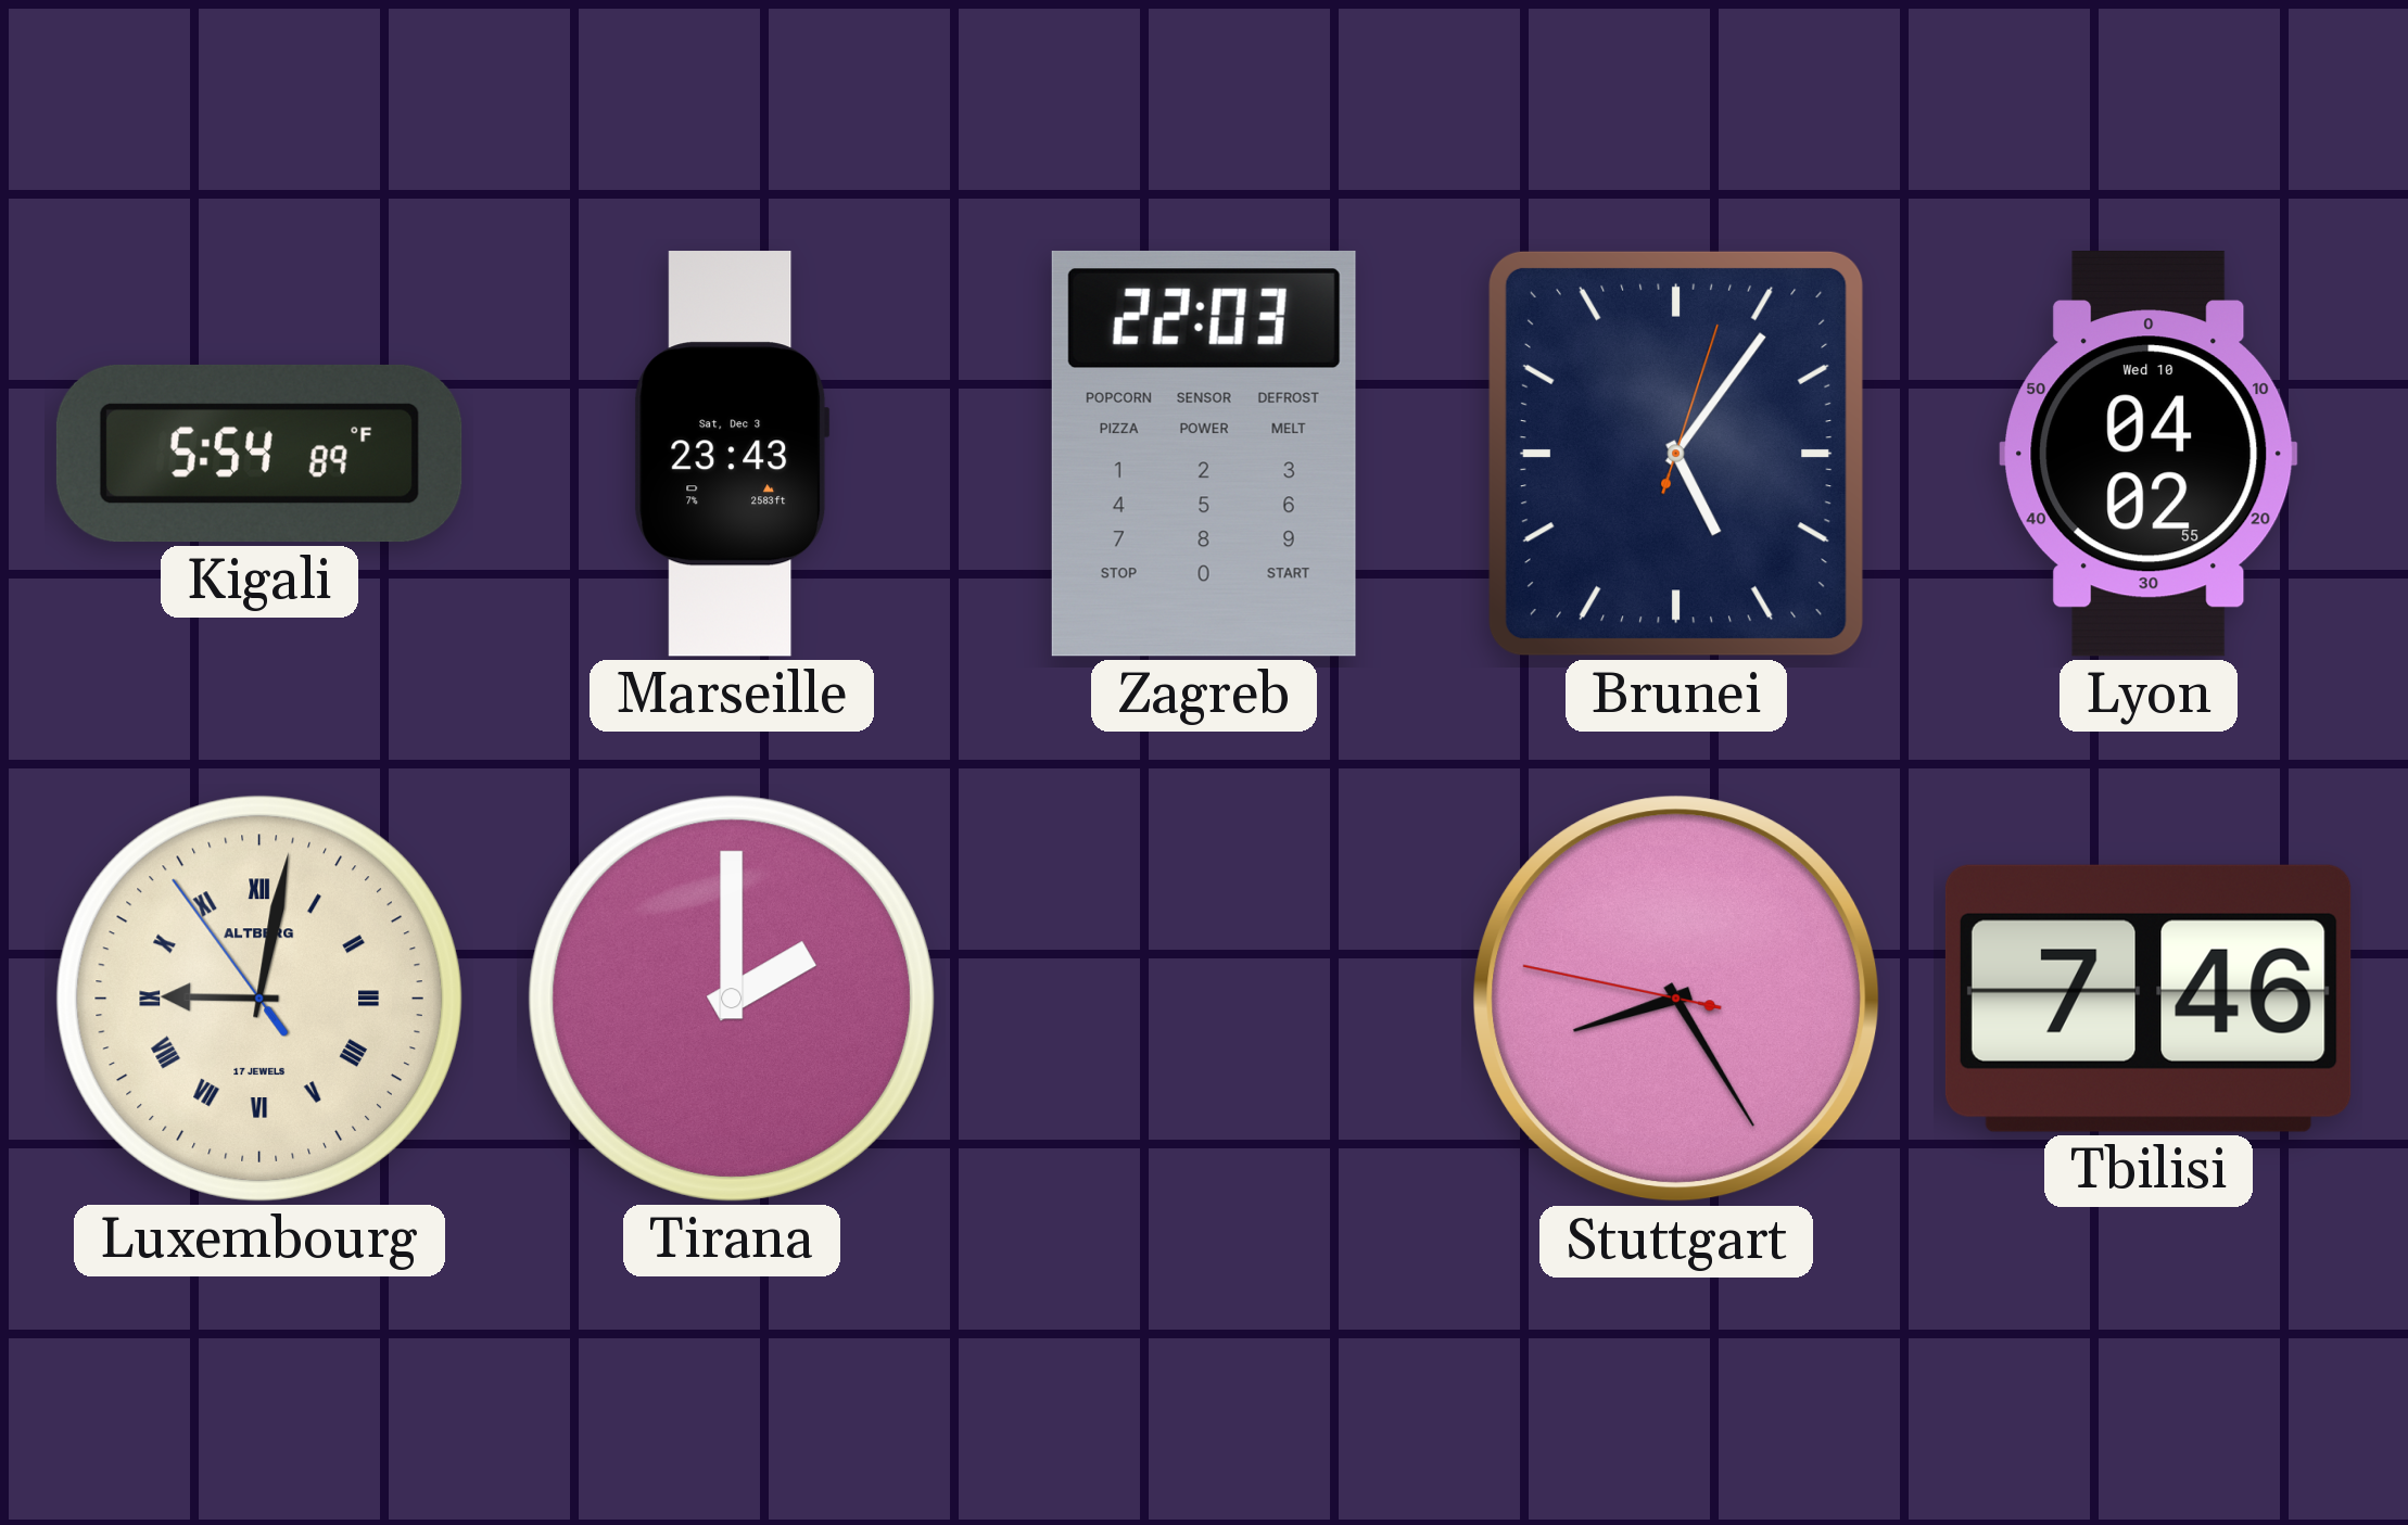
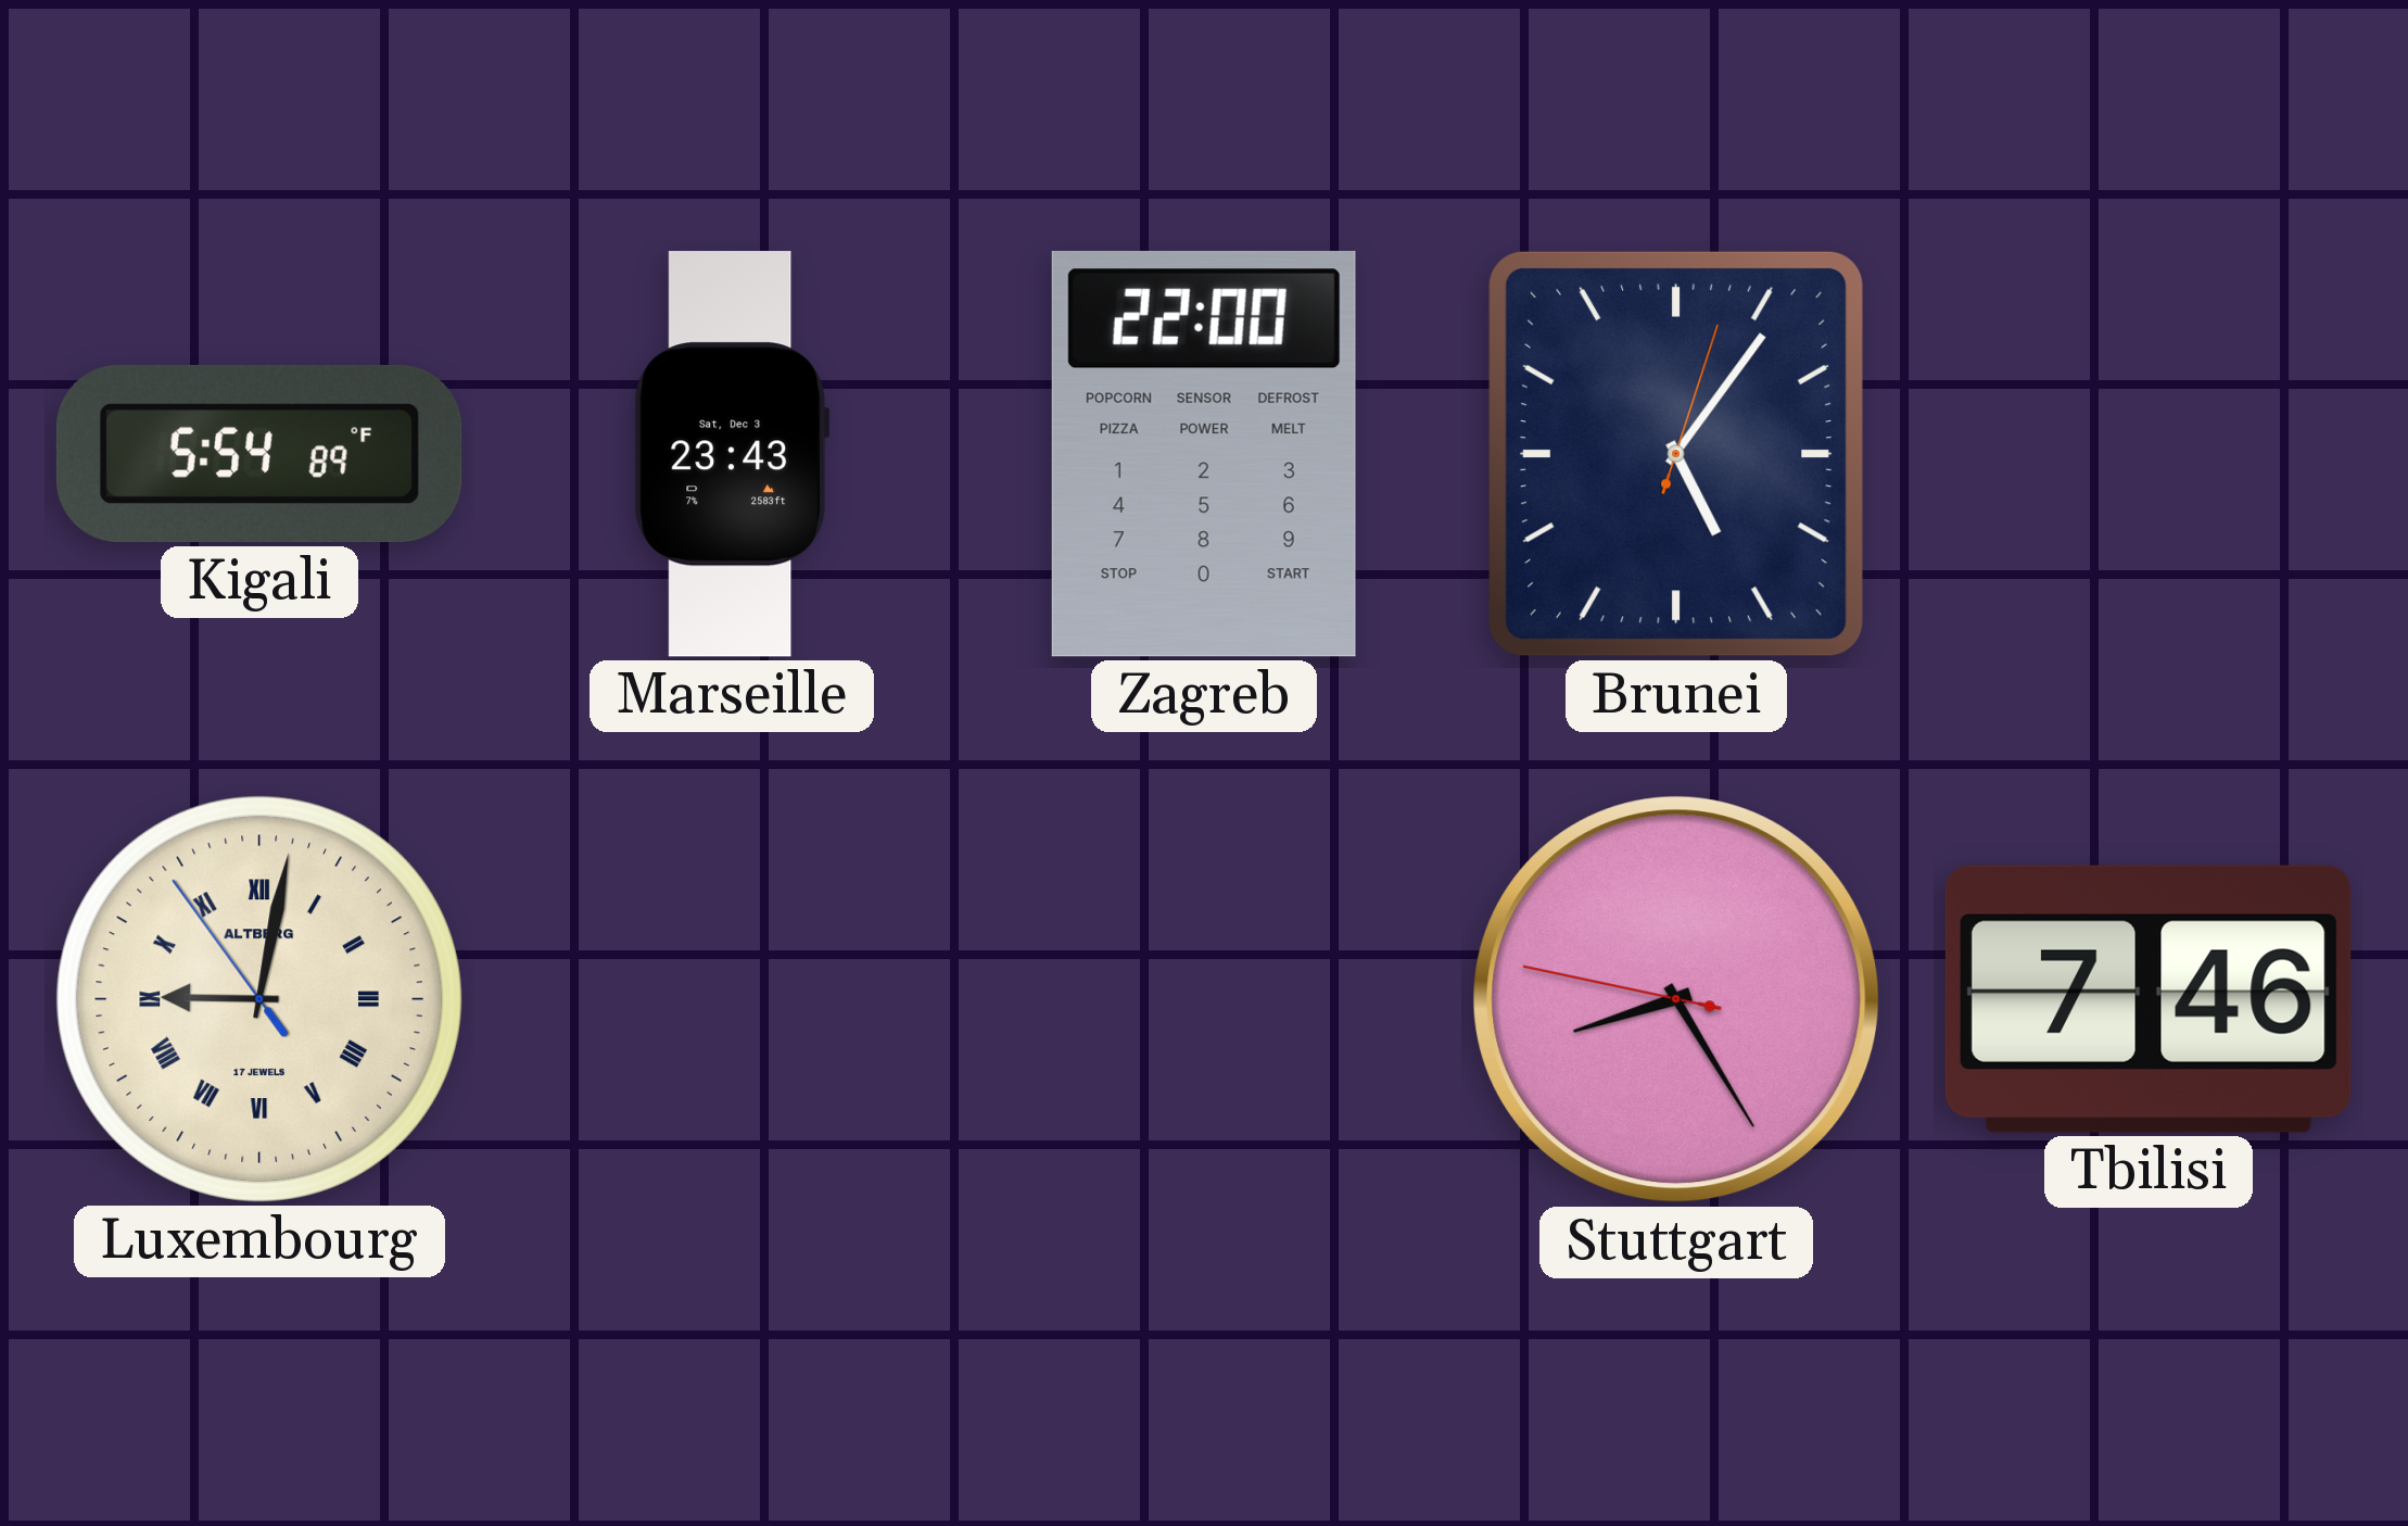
Zagreb: 22:03 -> 22:00
Lyon: 04:02 -> none
Tirana: 2:00 -> none
